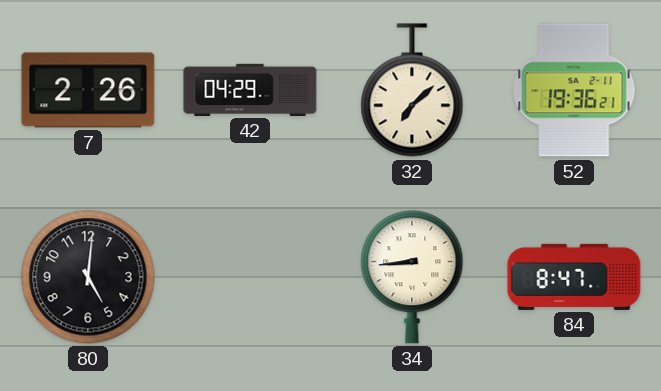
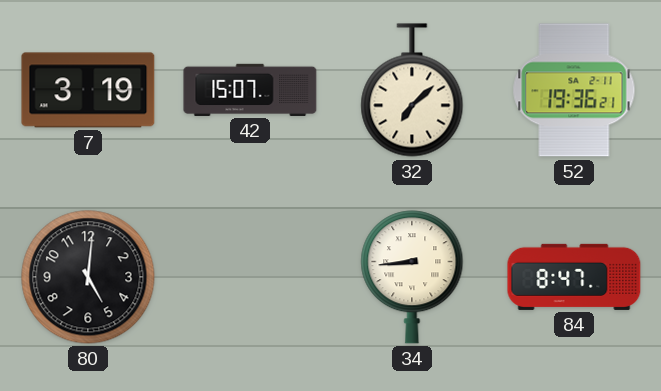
7: 2:26 -> 3:19
42: 04:29 -> 15:07
